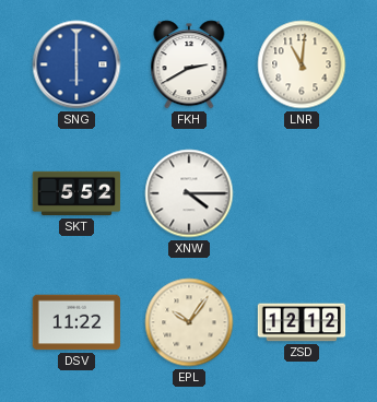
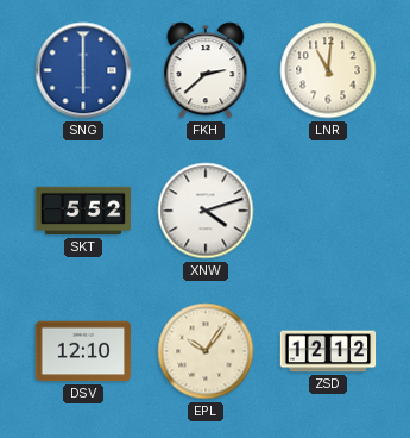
FKH: 2:40 -> 2:38
XNW: 4:15 -> 4:12
DSV: 11:22 -> 12:10
